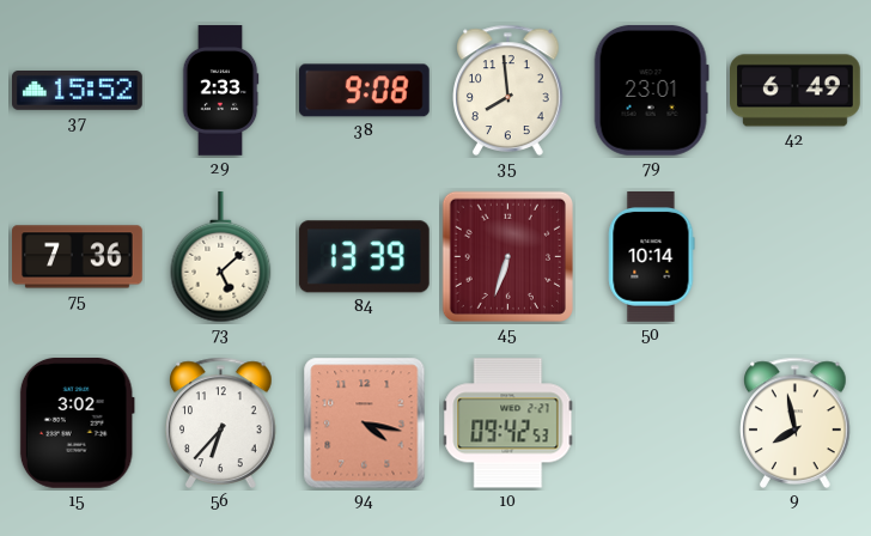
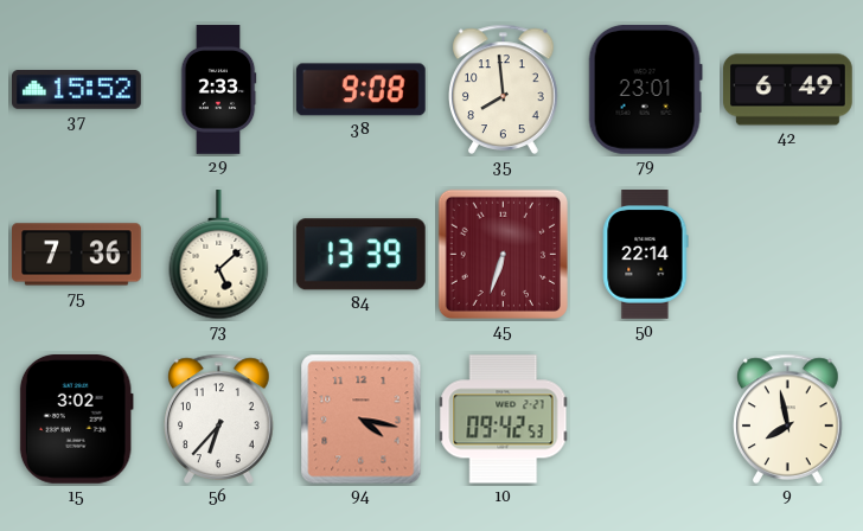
50: 10:14 -> 22:14
